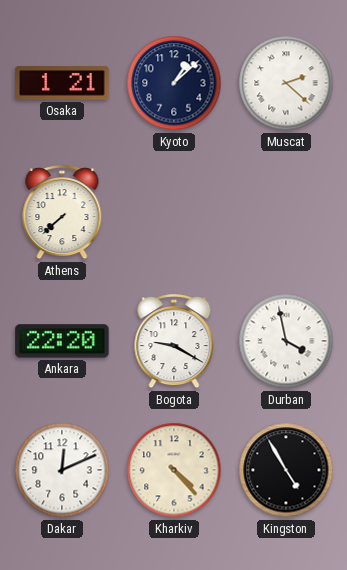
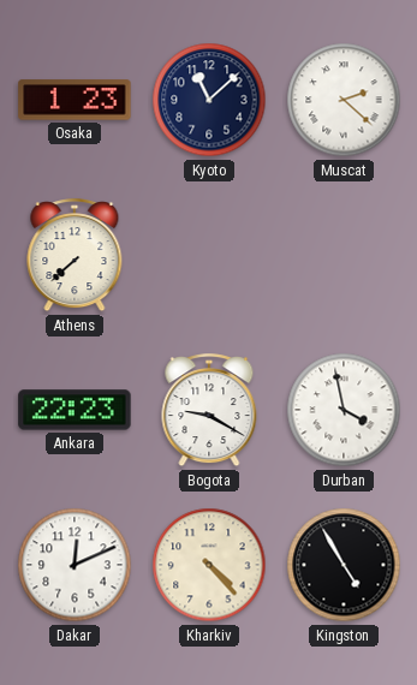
Osaka: 1:21 -> 1:23
Kyoto: 1:08 -> 11:08
Ankara: 22:20 -> 22:23
